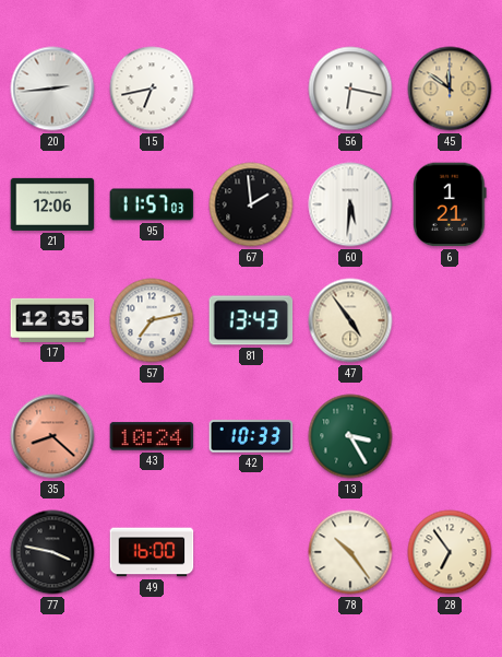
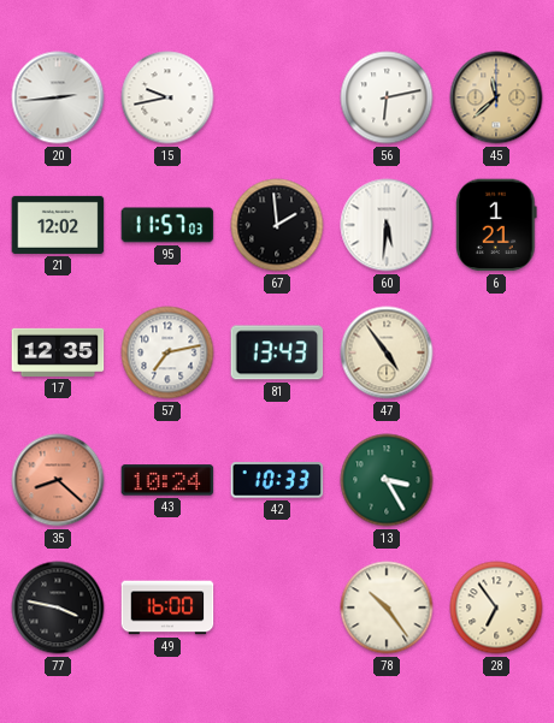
15: 6:43 -> 9:43
56: 6:17 -> 6:13
45: 11:51 -> 11:38
21: 12:06 -> 12:02
